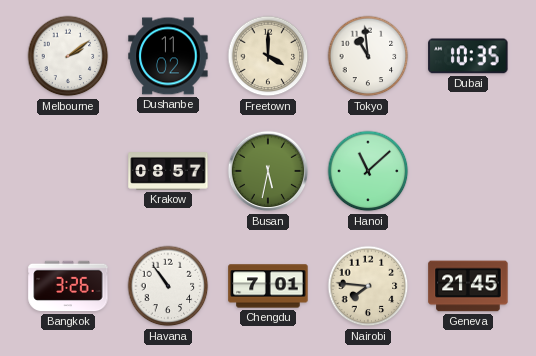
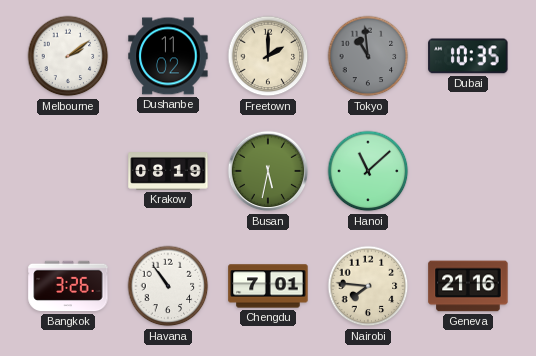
Freetown: 4:00 -> 2:00
Tokyo dial: white -> grey
Krakow: 08:57 -> 08:19
Geneva: 21:45 -> 21:16
